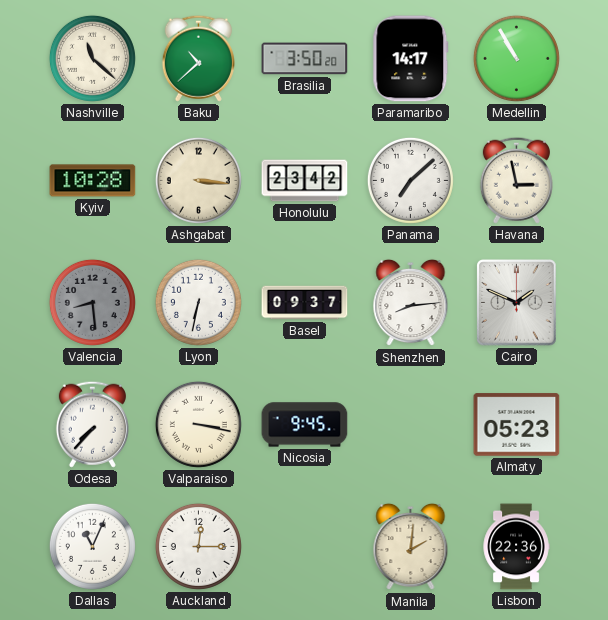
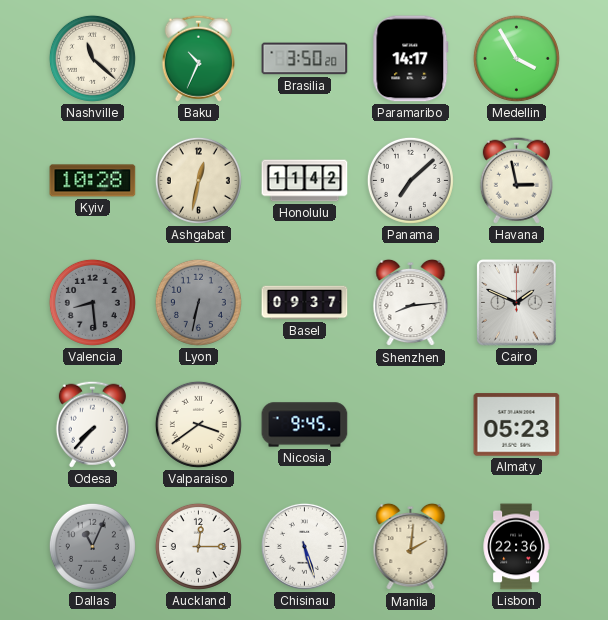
Baku: 10:38 -> 10:34
Medellin: 10:55 -> 3:55
Ashgabat: 3:16 -> 12:32
Honolulu: 23:42 -> 11:42
Lyon dial: white -> grey
Valparaiso: 3:17 -> 3:39
Dallas dial: white -> grey
Chisinau: none -> 5:27
